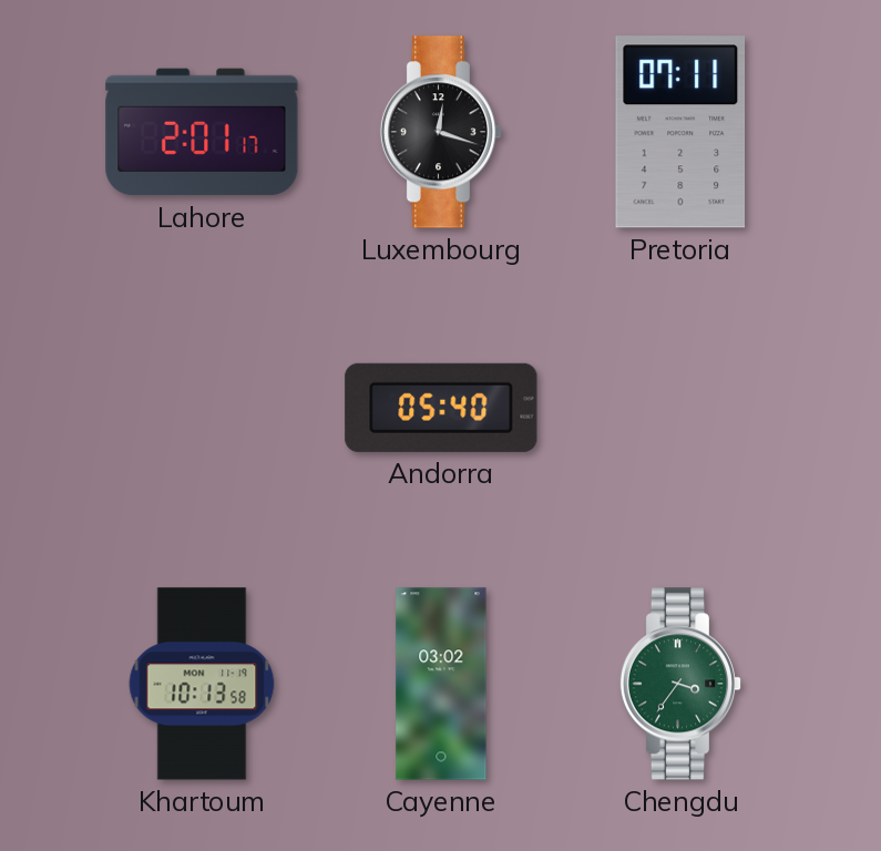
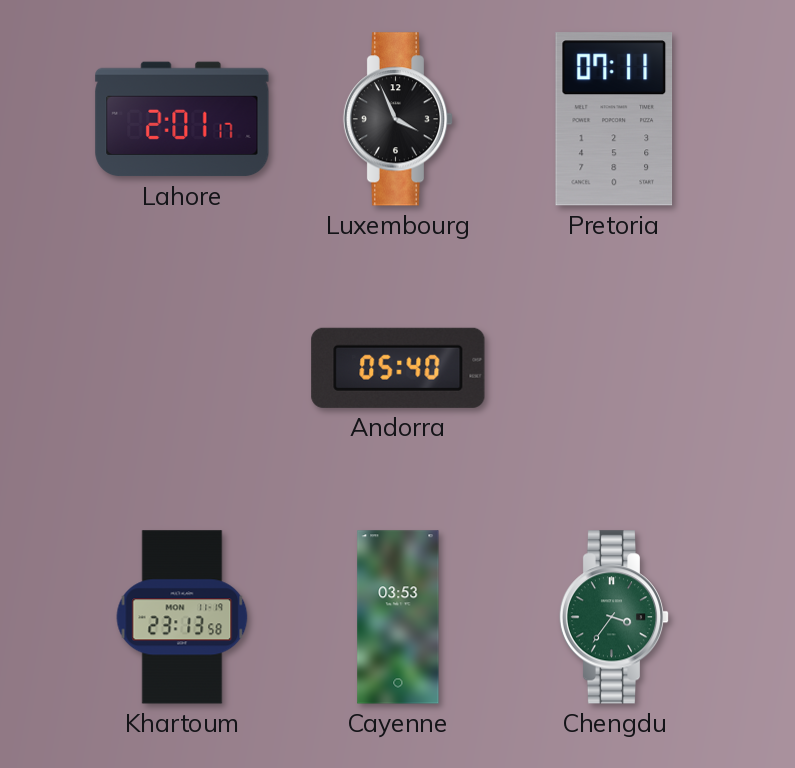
Luxembourg: 12:18 -> 3:56
Khartoum: 10:13 -> 23:13
Cayenne: 03:02 -> 03:53
